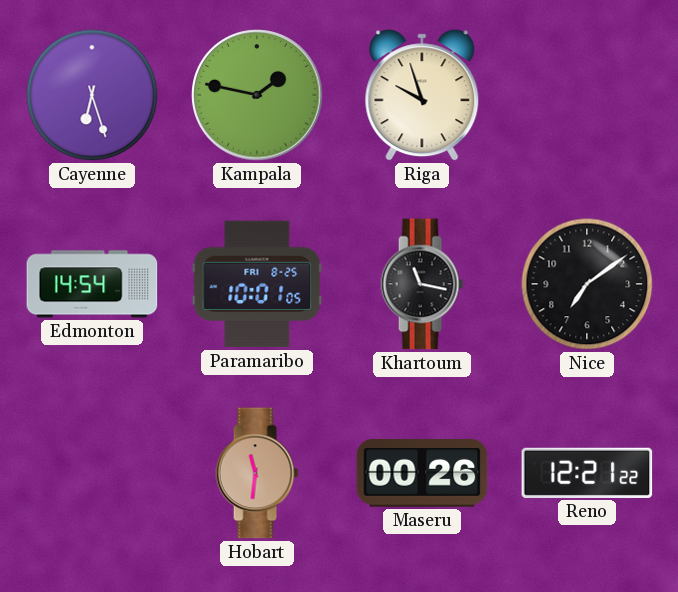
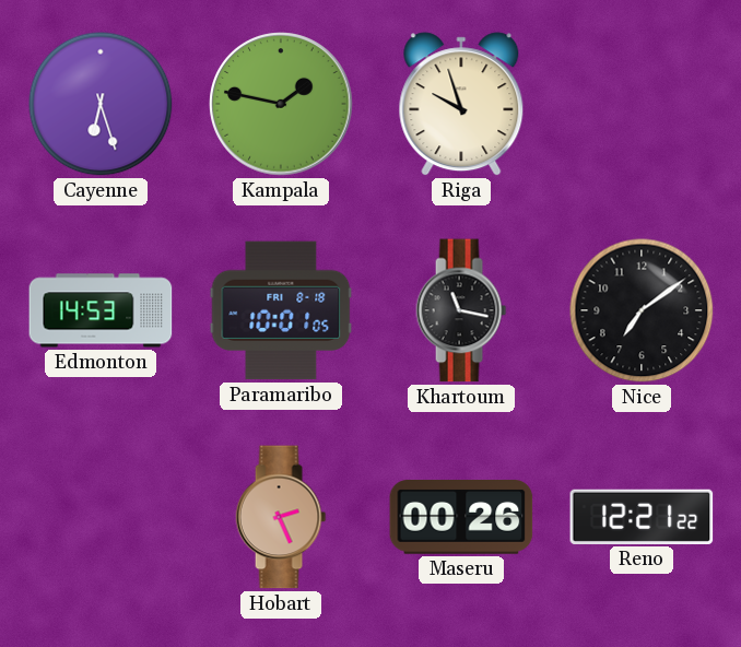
Edmonton: 14:54 -> 14:53
Paramaribo date: FRI 8-25 -> FRI 8-18
Hobart: 11:31 -> 2:26
